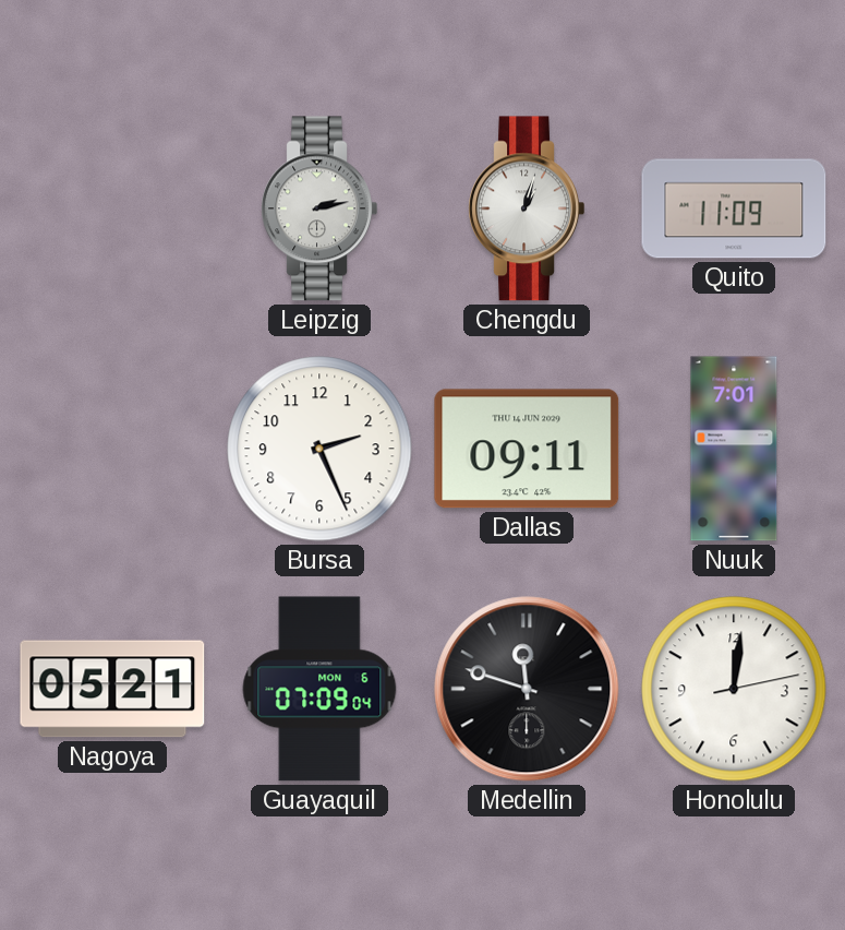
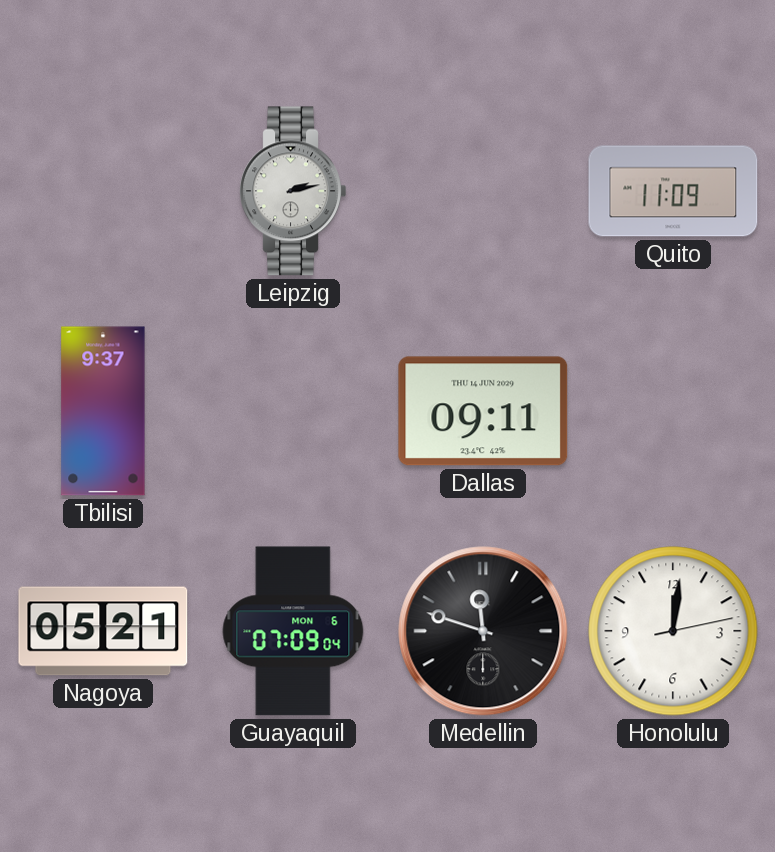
Chengdu: 1:03 -> none
Tbilisi: none -> 9:37
Bursa: 2:26 -> none
Nuuk: 7:01 -> none
